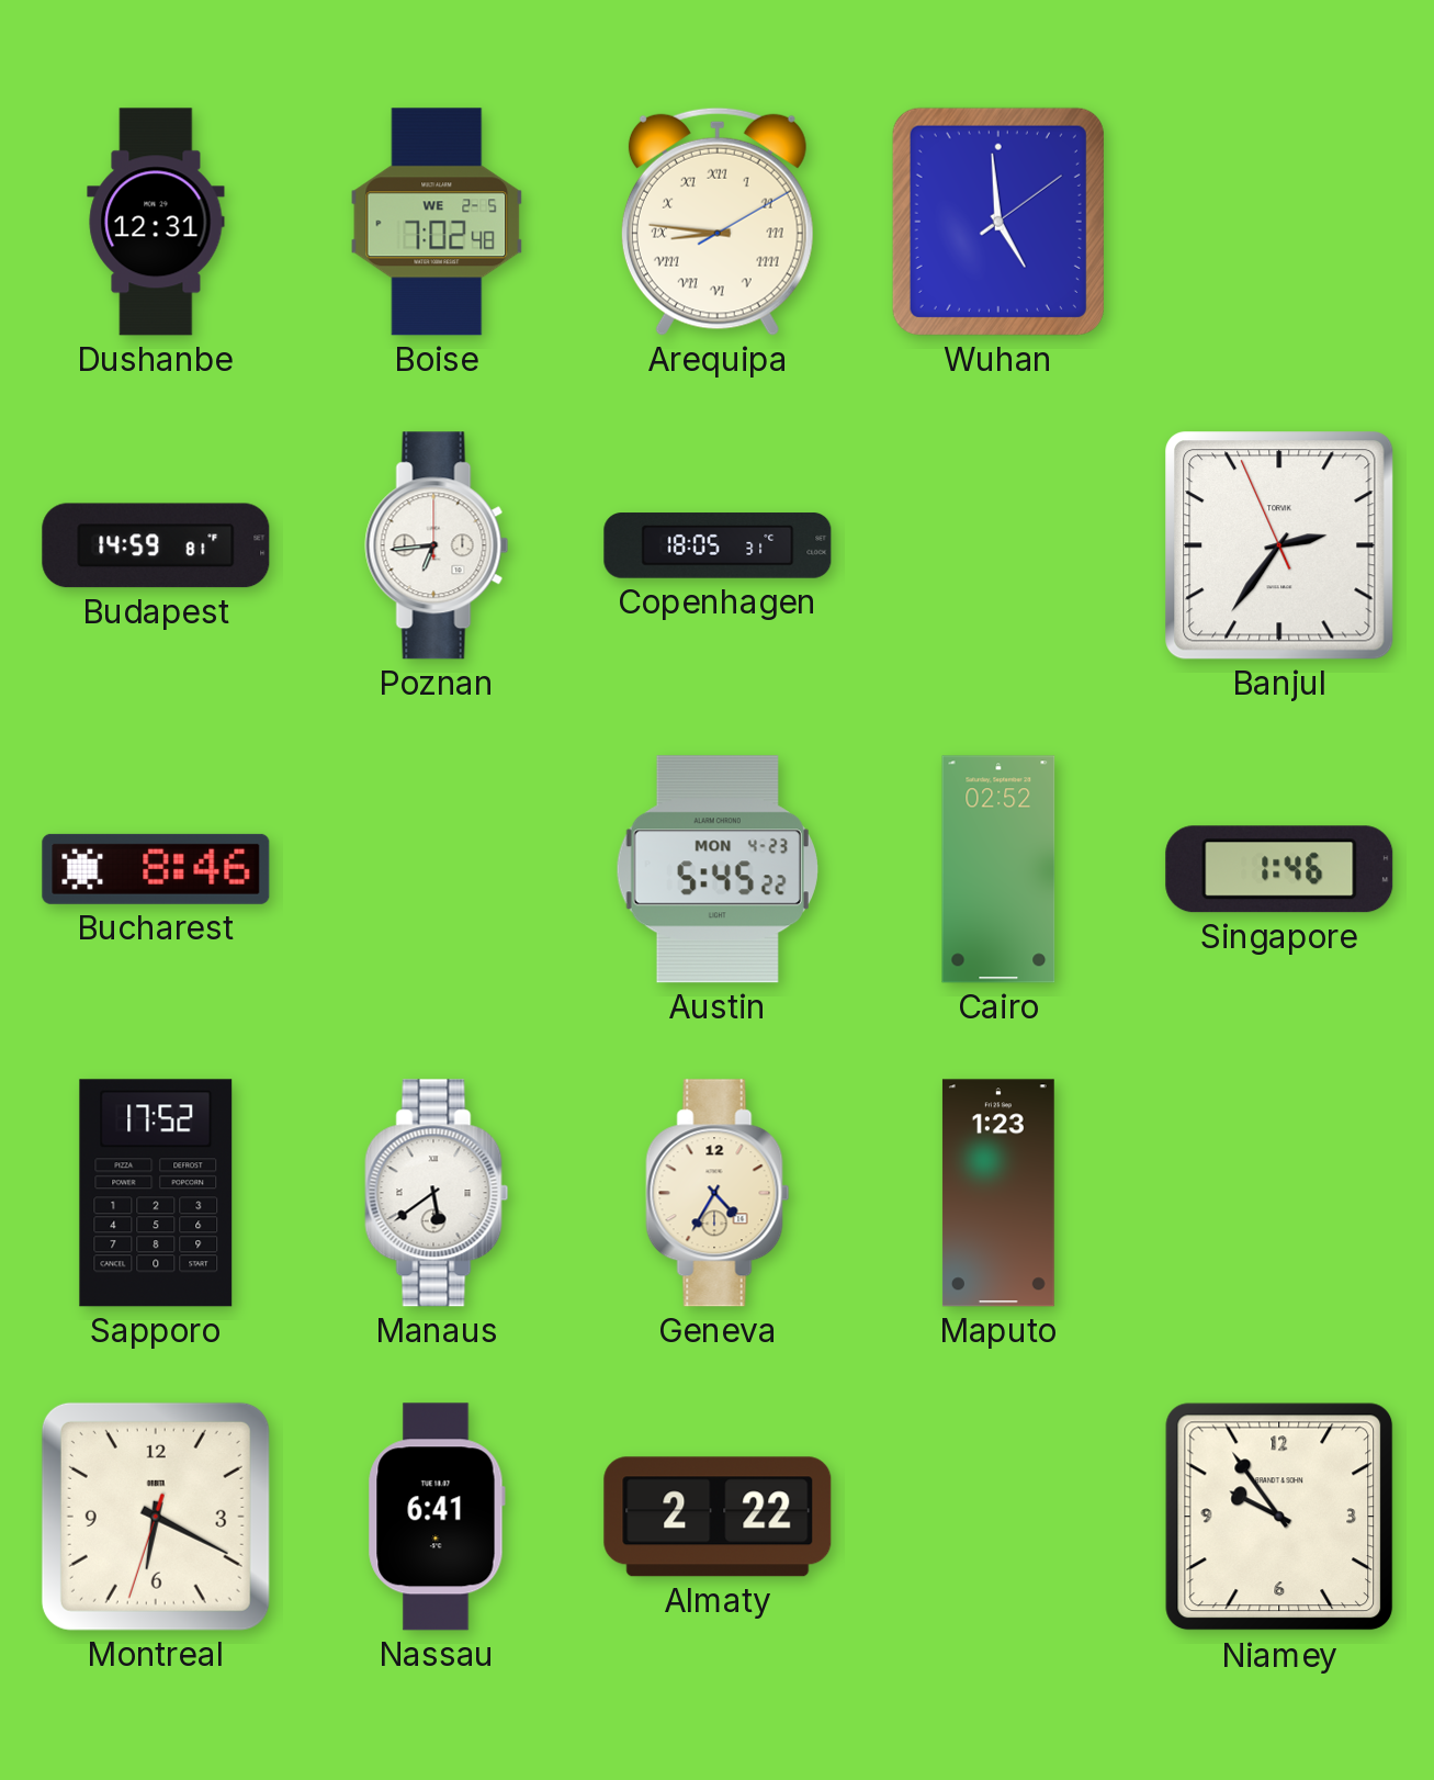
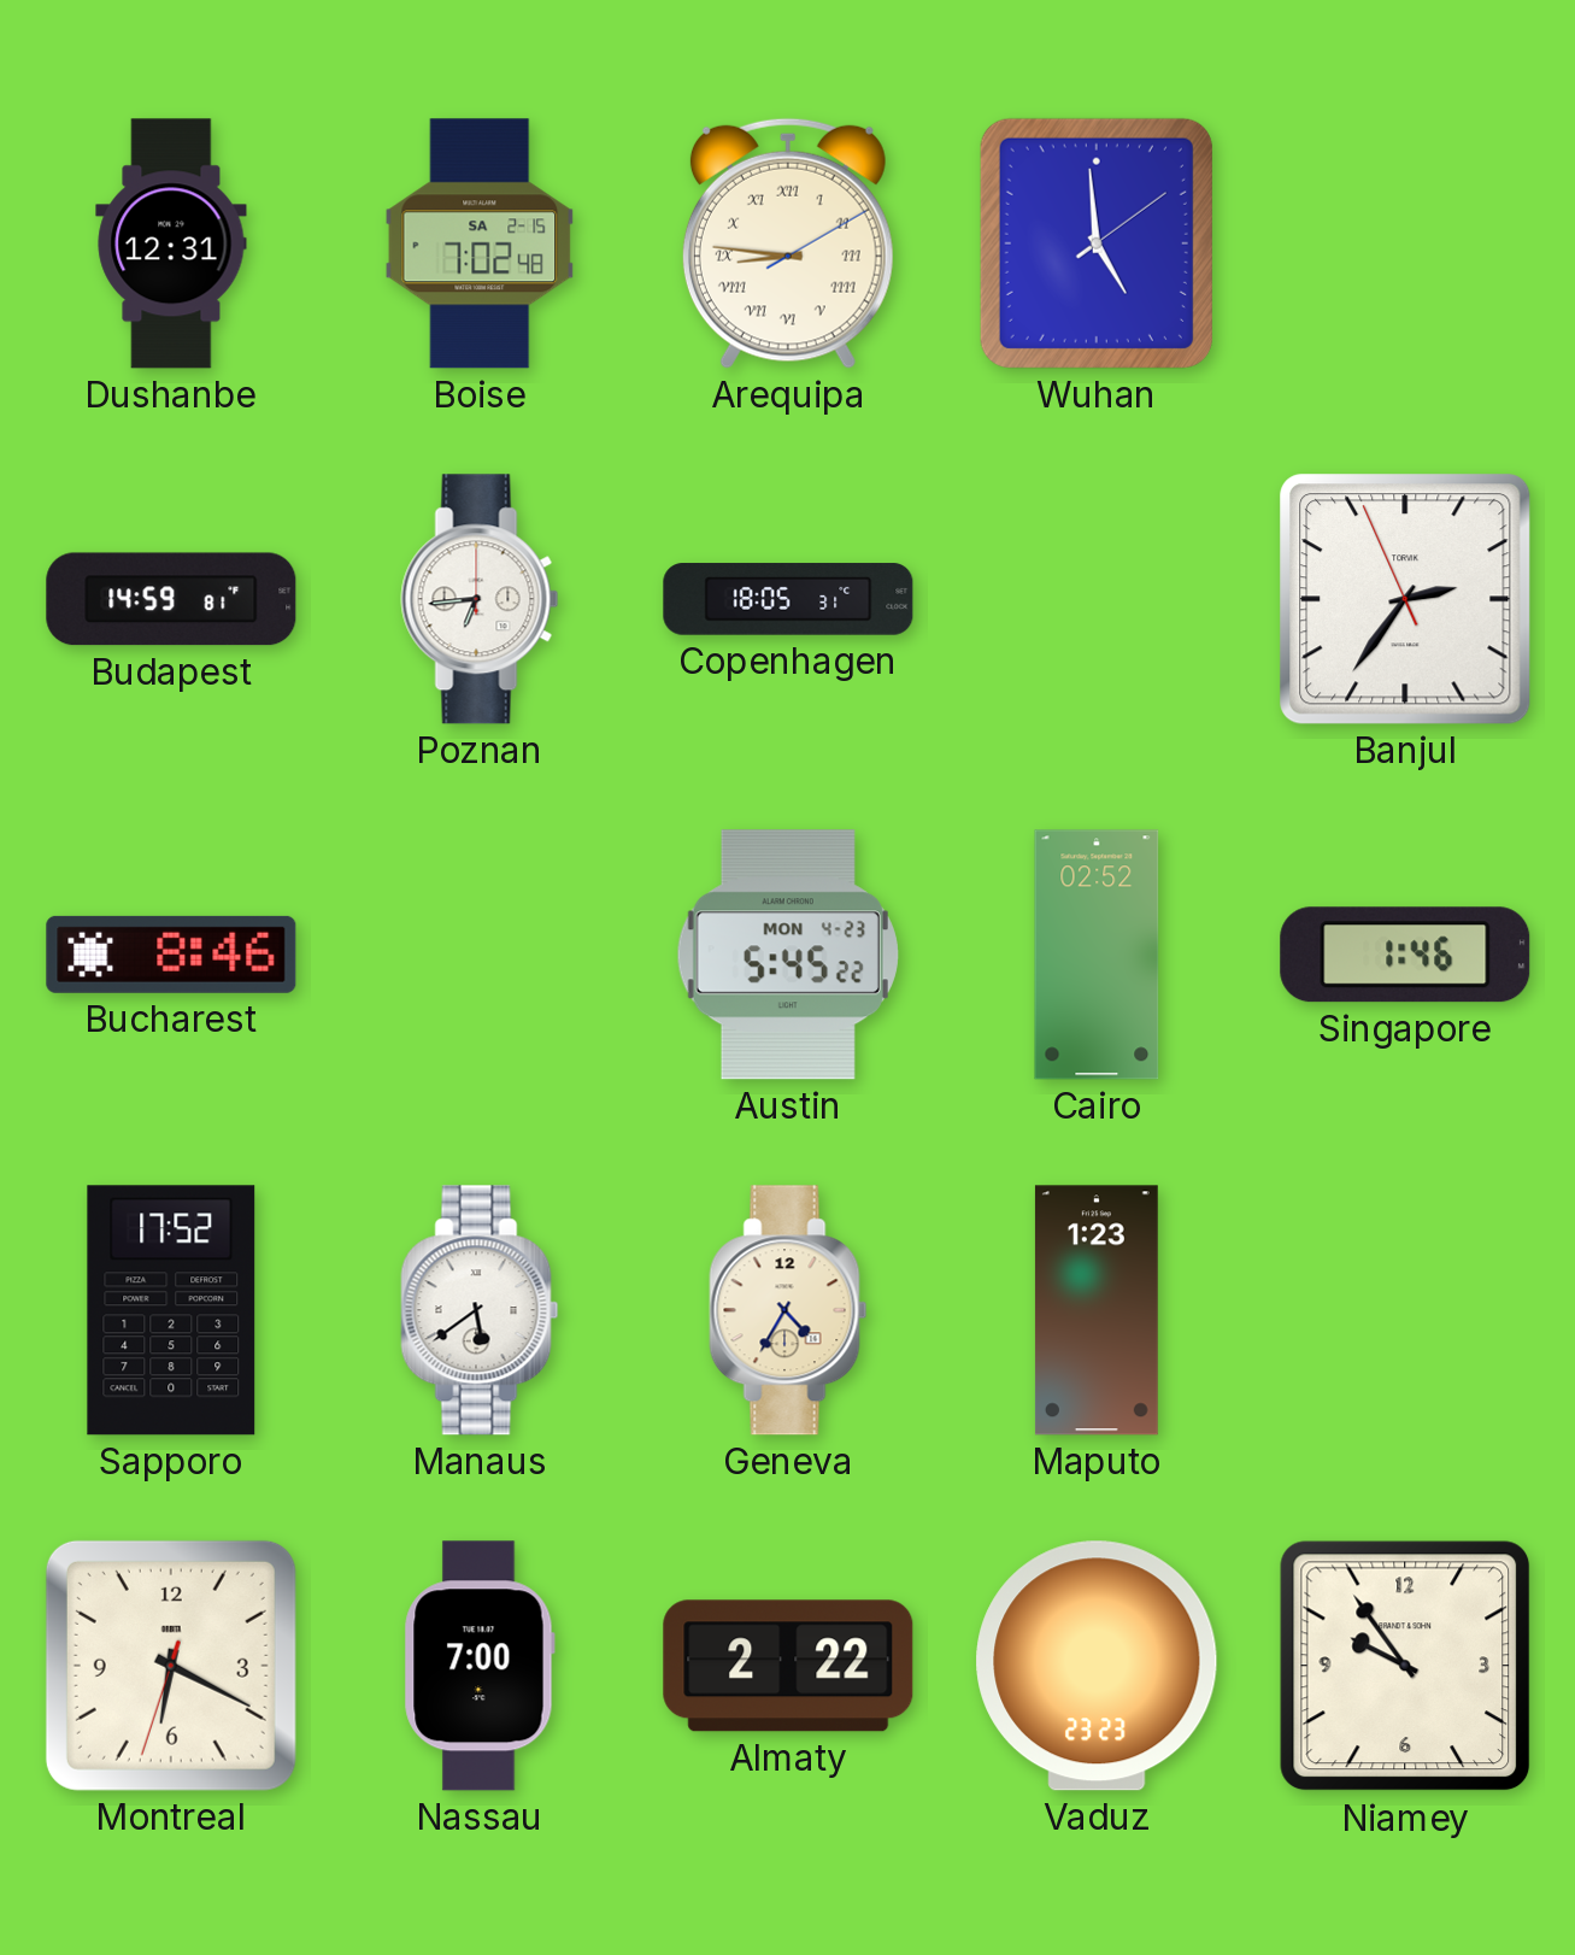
Boise date: WE 2-5 -> SA 2-15
Nassau: 6:41 -> 7:00
Vaduz: none -> 23:23
